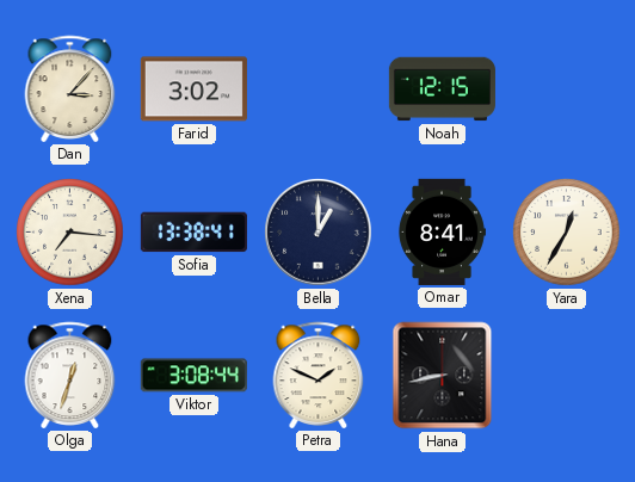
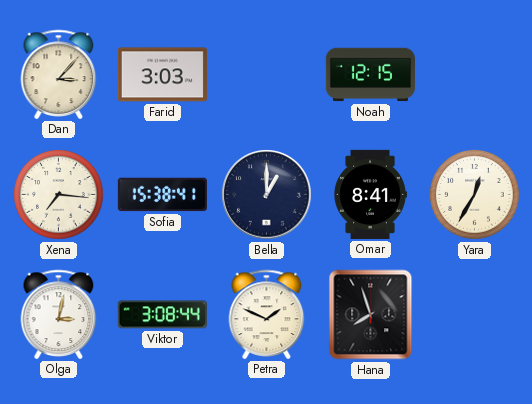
Farid: 3:02 -> 3:03
Sofia: 13:38 -> 15:38
Olga: 12:33 -> 3:02
Hana: 8:43 -> 7:57
